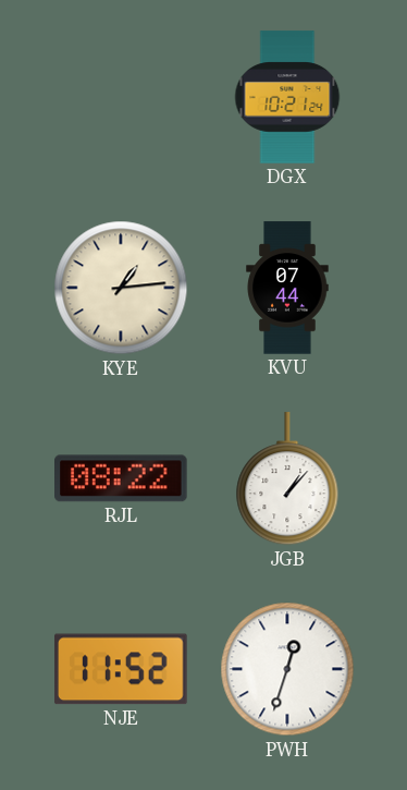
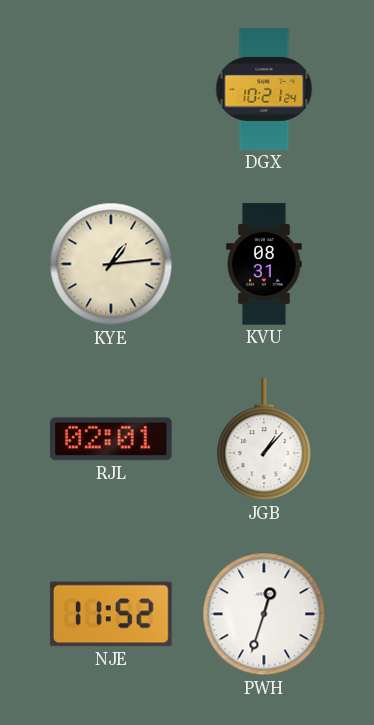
KVU: 07:44 -> 08:31
RJL: 08:22 -> 02:01
